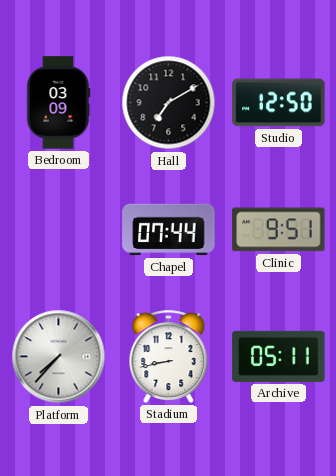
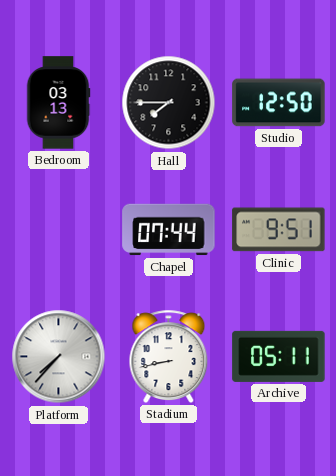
Bedroom: 03:09 -> 03:13
Hall: 7:10 -> 7:45
